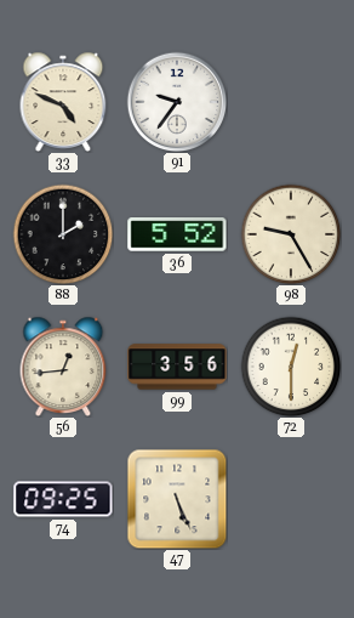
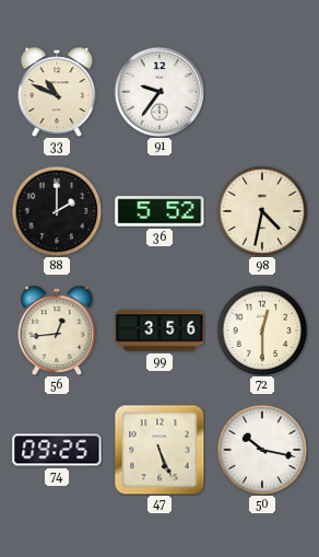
33: 4:49 -> 10:49
98: 9:25 -> 4:32
50: none -> 10:17
